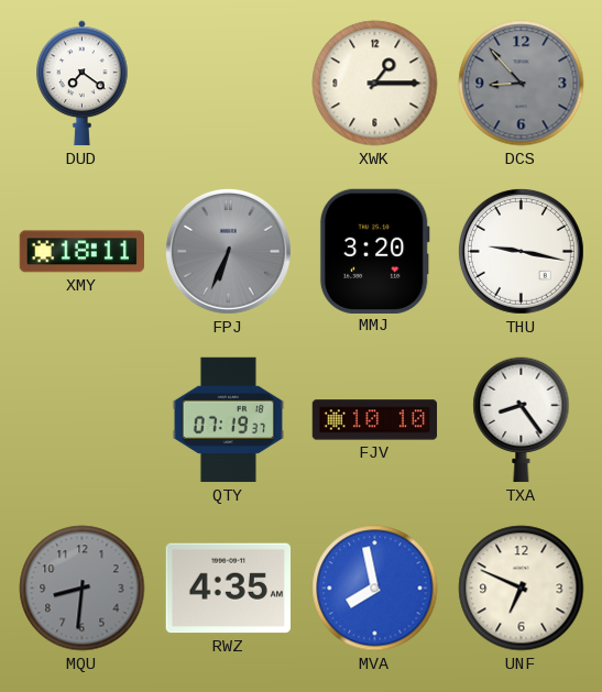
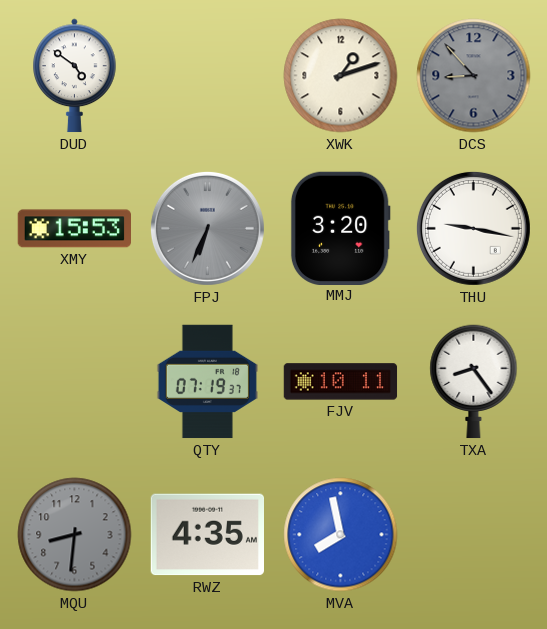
DUD: 7:21 -> 4:51
XWK: 1:15 -> 1:12
XMY: 18:11 -> 15:53
FJV: 10:10 -> 10:11
UNF: 6:49 -> none
